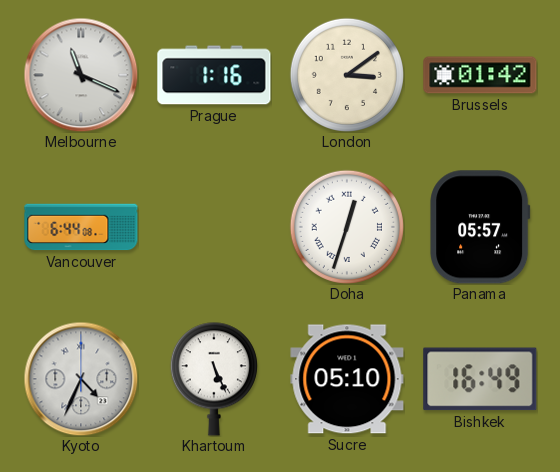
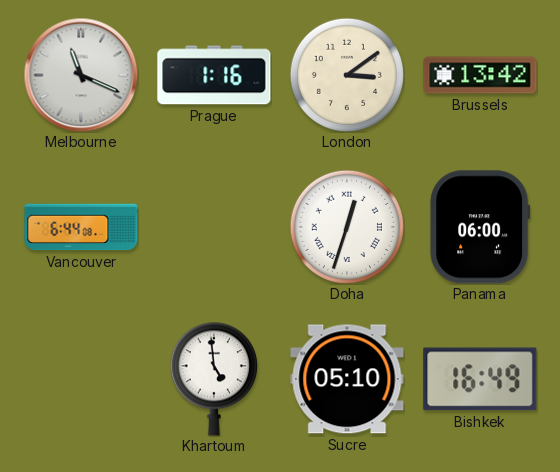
Brussels: 01:42 -> 13:42
Panama: 05:57 -> 06:00
Kyoto: 4:34 -> none
Khartoum: 5:26 -> 4:59
